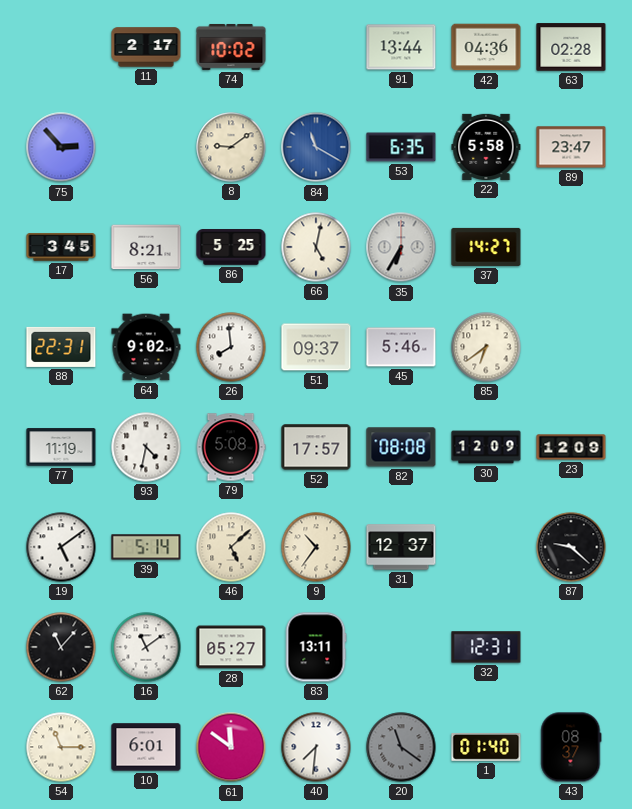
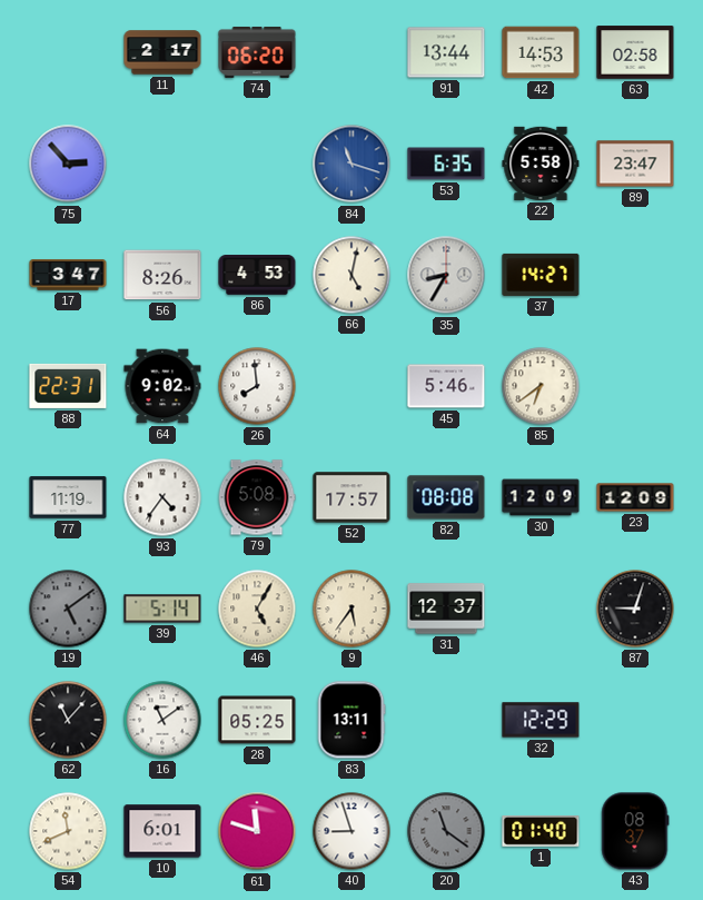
74: 10:02 -> 06:20
42: 04:36 -> 14:53
63: 02:28 -> 02:58
8: 9:09 -> none
84: 11:20 -> 11:18
17: 3:45 -> 3:47
56: 8:21 -> 8:26
86: 5:25 -> 4:53
35: 6:35 -> 8:35
51: 09:37 -> none
93: 4:32 -> 4:36
19 dial: white -> grey
46: 5:08 -> 5:05
9: 10:36 -> 5:36
87: 9:22 -> 9:03
28: 05:27 -> 05:25
32: 12:31 -> 12:29
54: 11:15 -> 11:41
61: 11:51 -> 11:48
40: 7:31 -> 8:57
